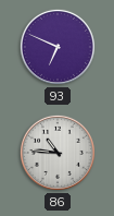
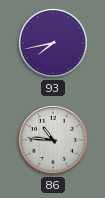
93: 6:49 -> 7:43
